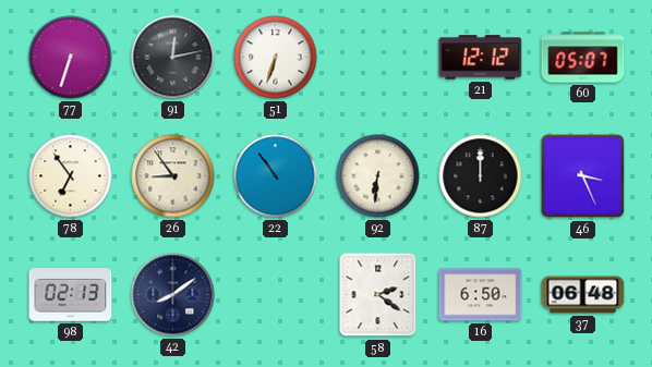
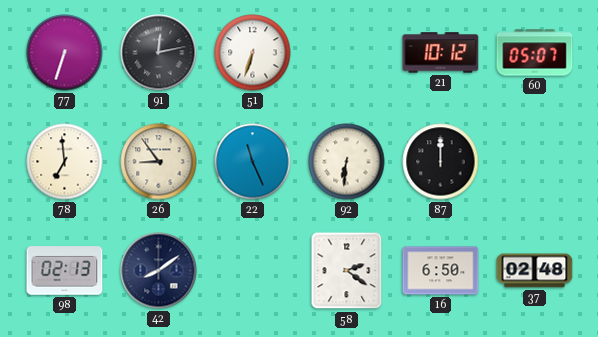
21: 12:12 -> 10:12
78: 6:54 -> 6:59
22: 10:54 -> 11:26
46: 3:26 -> none
37: 06:48 -> 02:48
